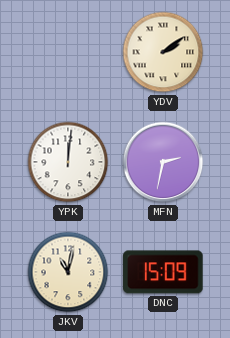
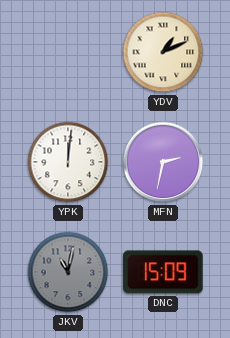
YDV: 2:09 -> 1:11
JKV dial: cream -> grey
